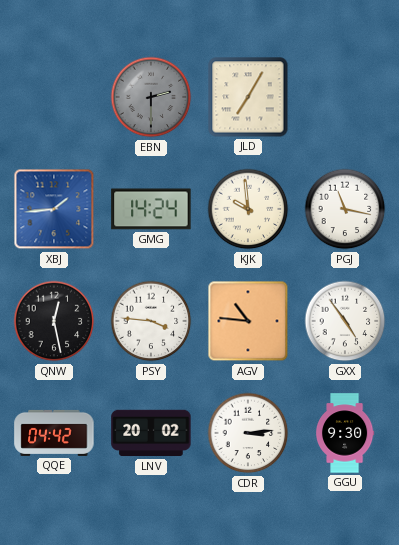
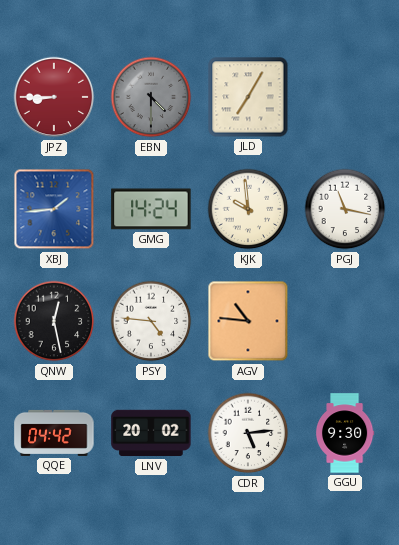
JPZ: none -> 8:45
EBN: 2:30 -> 4:30
PSY: 3:46 -> 4:46
GXX: 4:54 -> none
CDR: 3:14 -> 5:14
